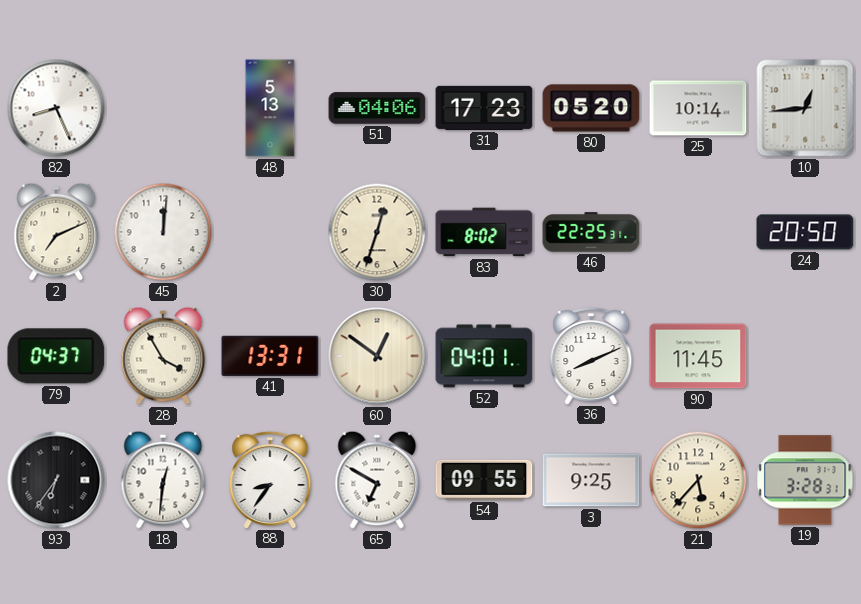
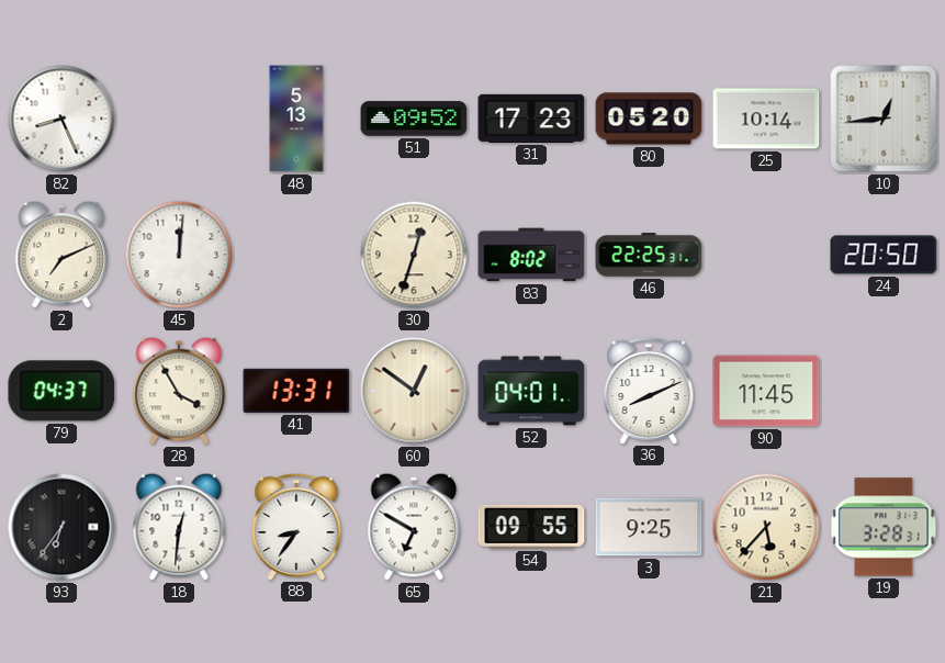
51: 04:06 -> 09:52
